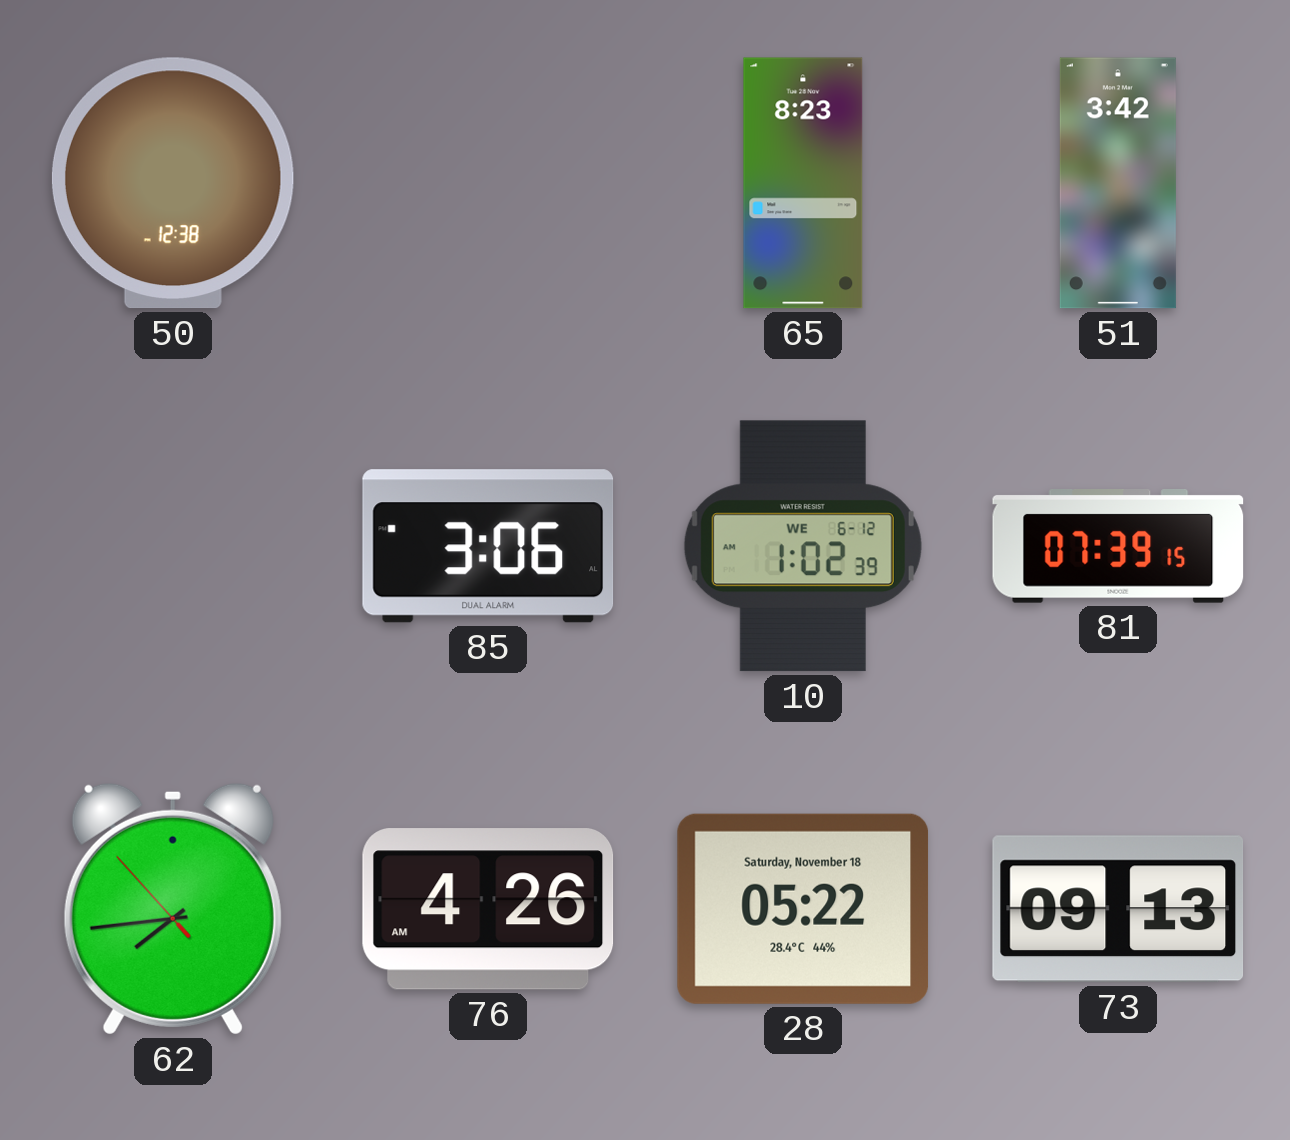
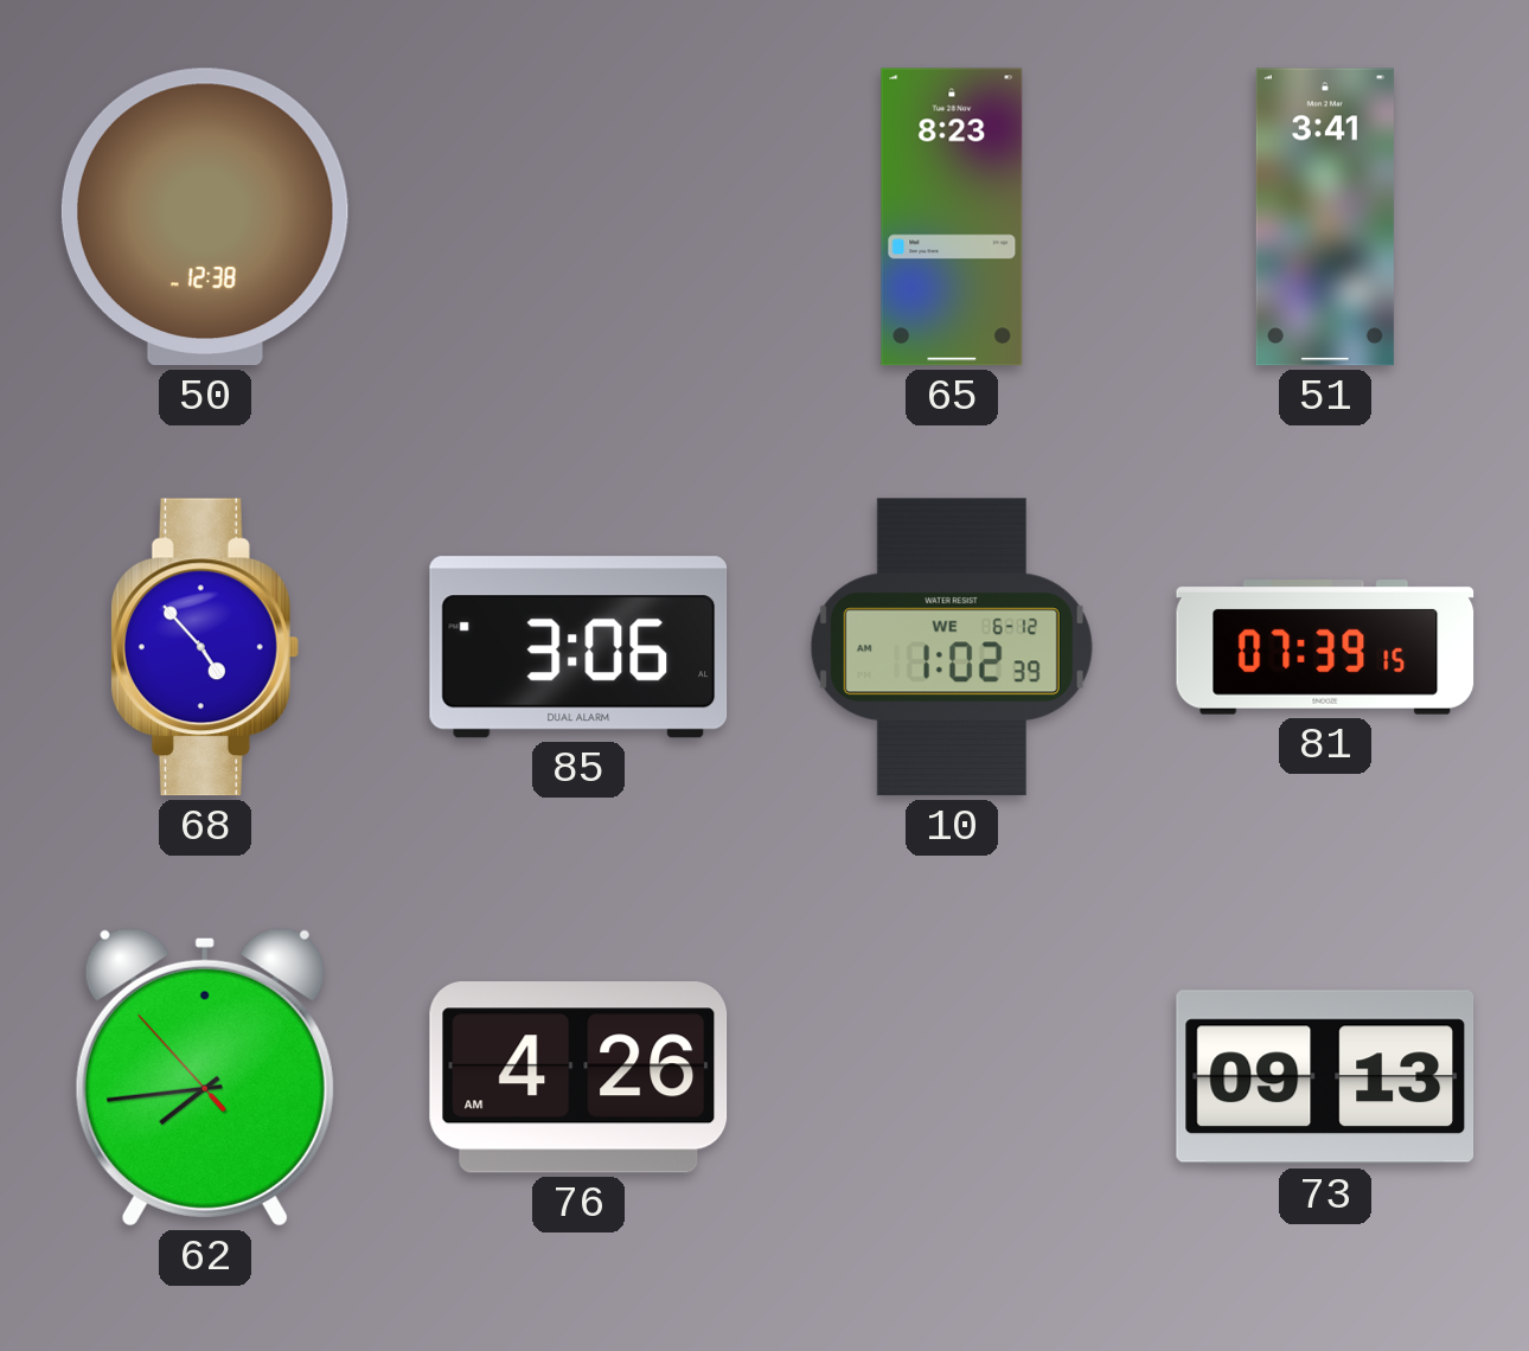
51: 3:42 -> 3:41
68: none -> 4:53
28: 05:22 -> none
